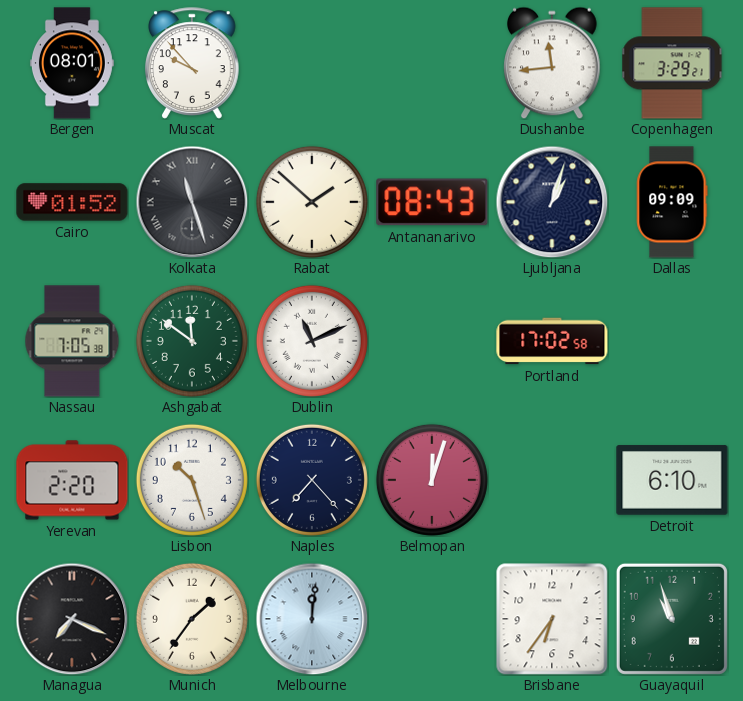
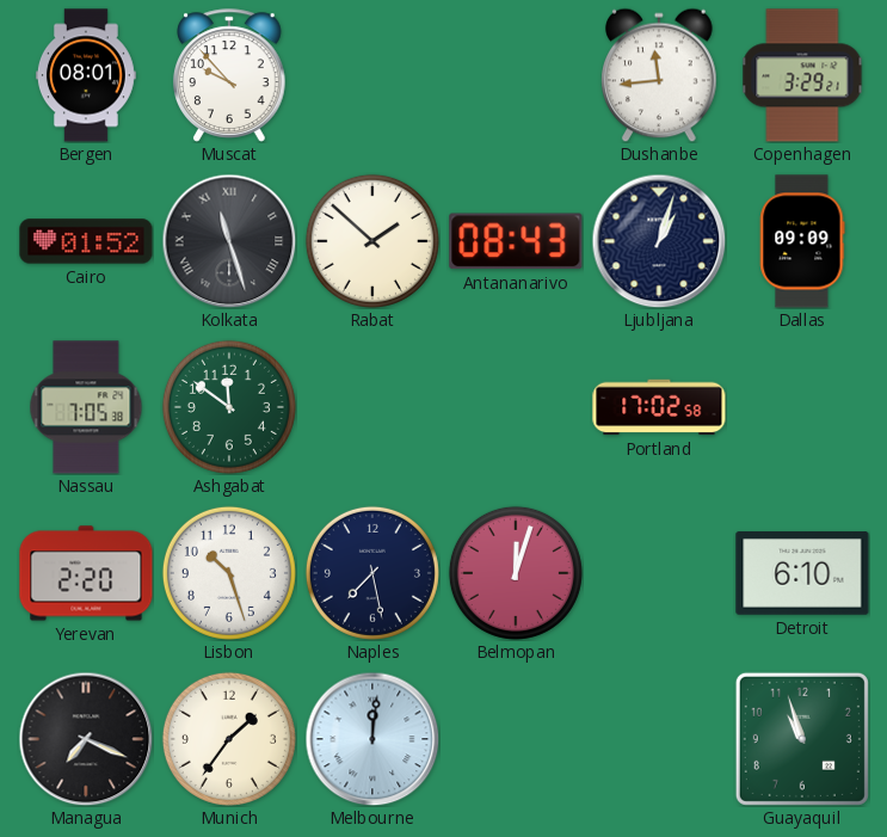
Dublin: 11:11 -> none
Naples: 7:23 -> 7:28
Brisbane: 6:36 -> none
